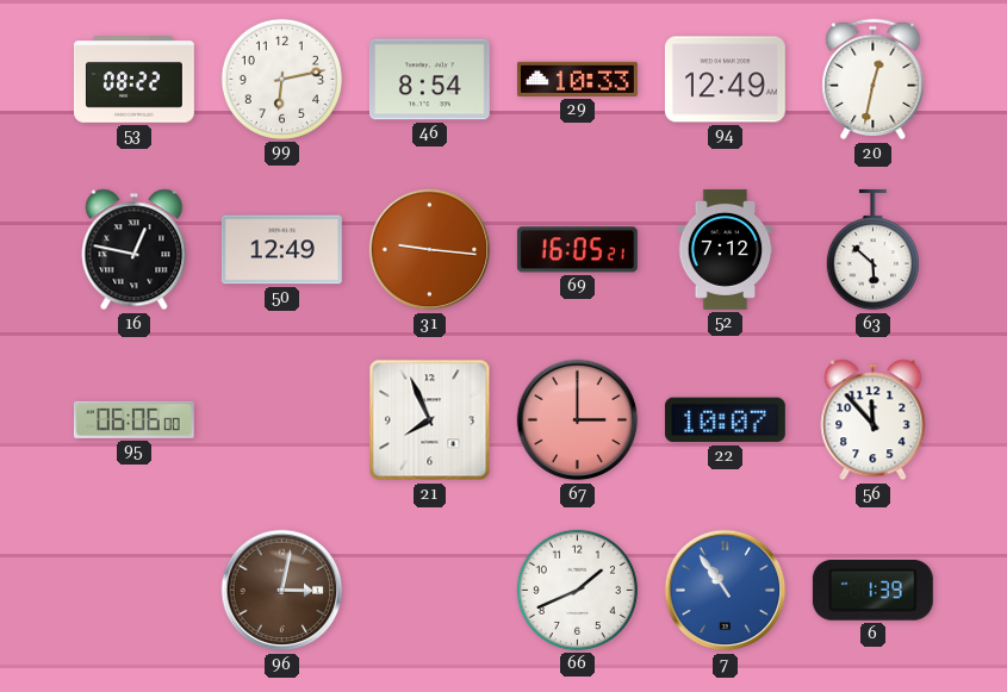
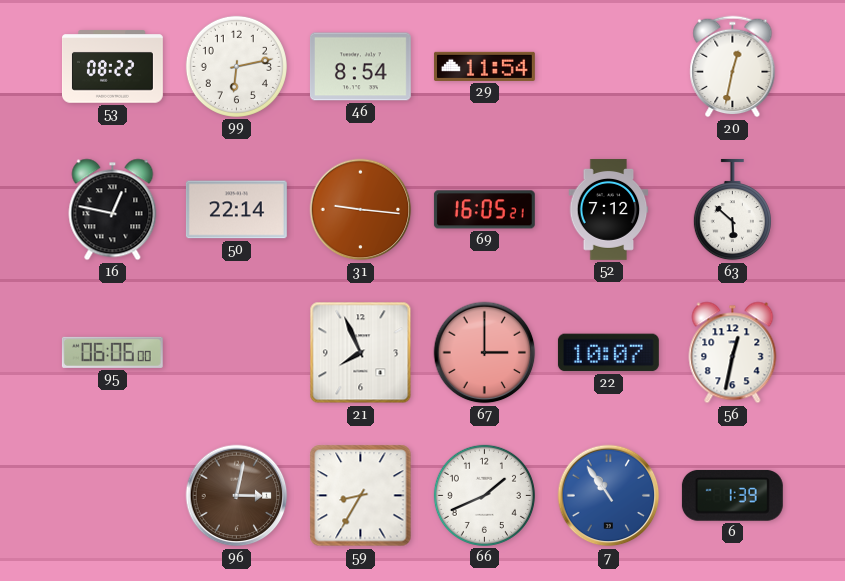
29: 10:33 -> 11:54
94: 12:49 -> none
50: 12:49 -> 22:14
56: 11:53 -> 12:32
59: none -> 8:35
